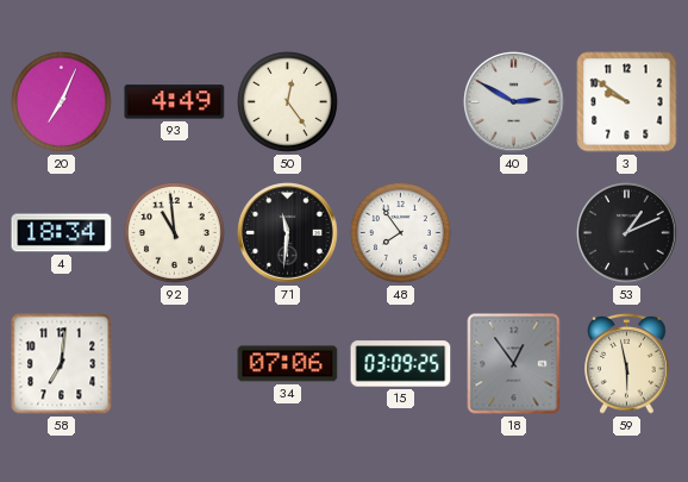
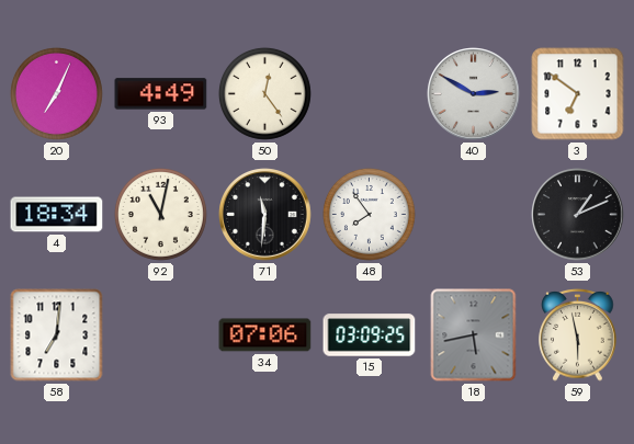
3: 9:51 -> 6:51
92: 10:59 -> 11:02
18: 12:54 -> 5:43
